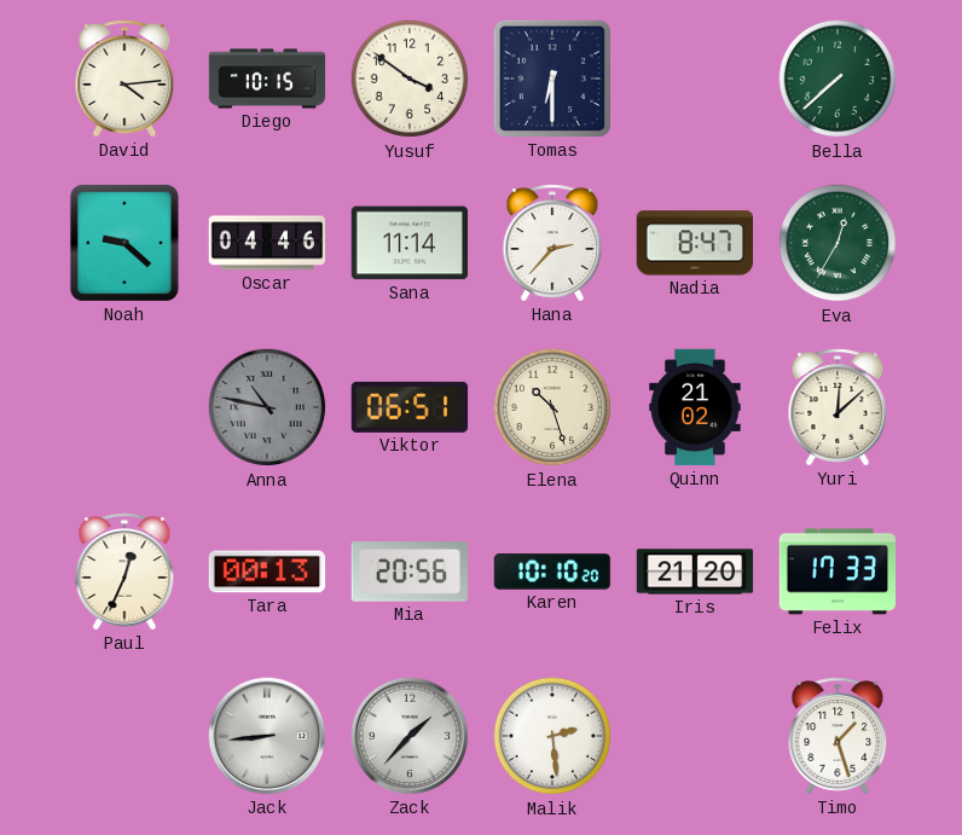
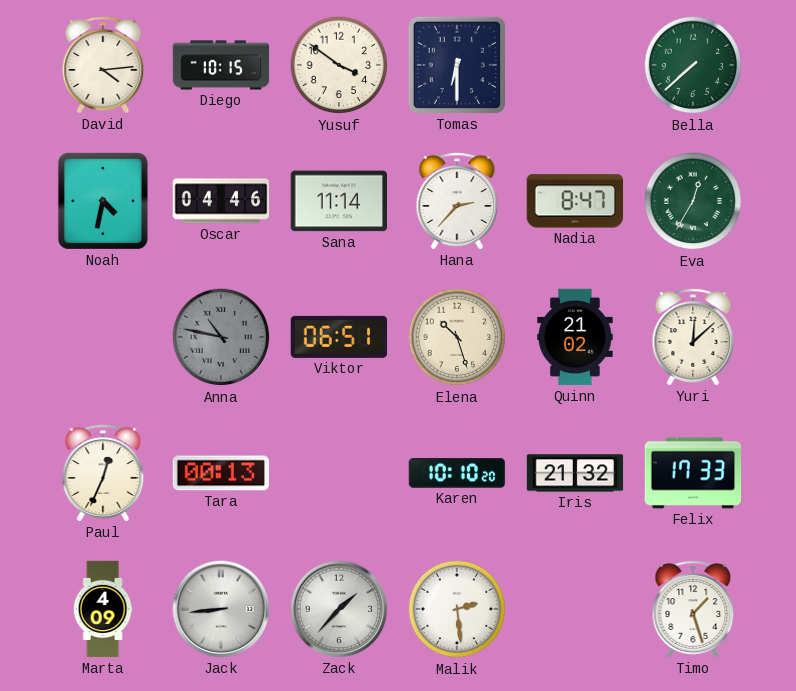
Noah: 9:22 -> 4:32
Mia: 20:56 -> none
Iris: 21:20 -> 21:32
Marta: none -> 4:09
